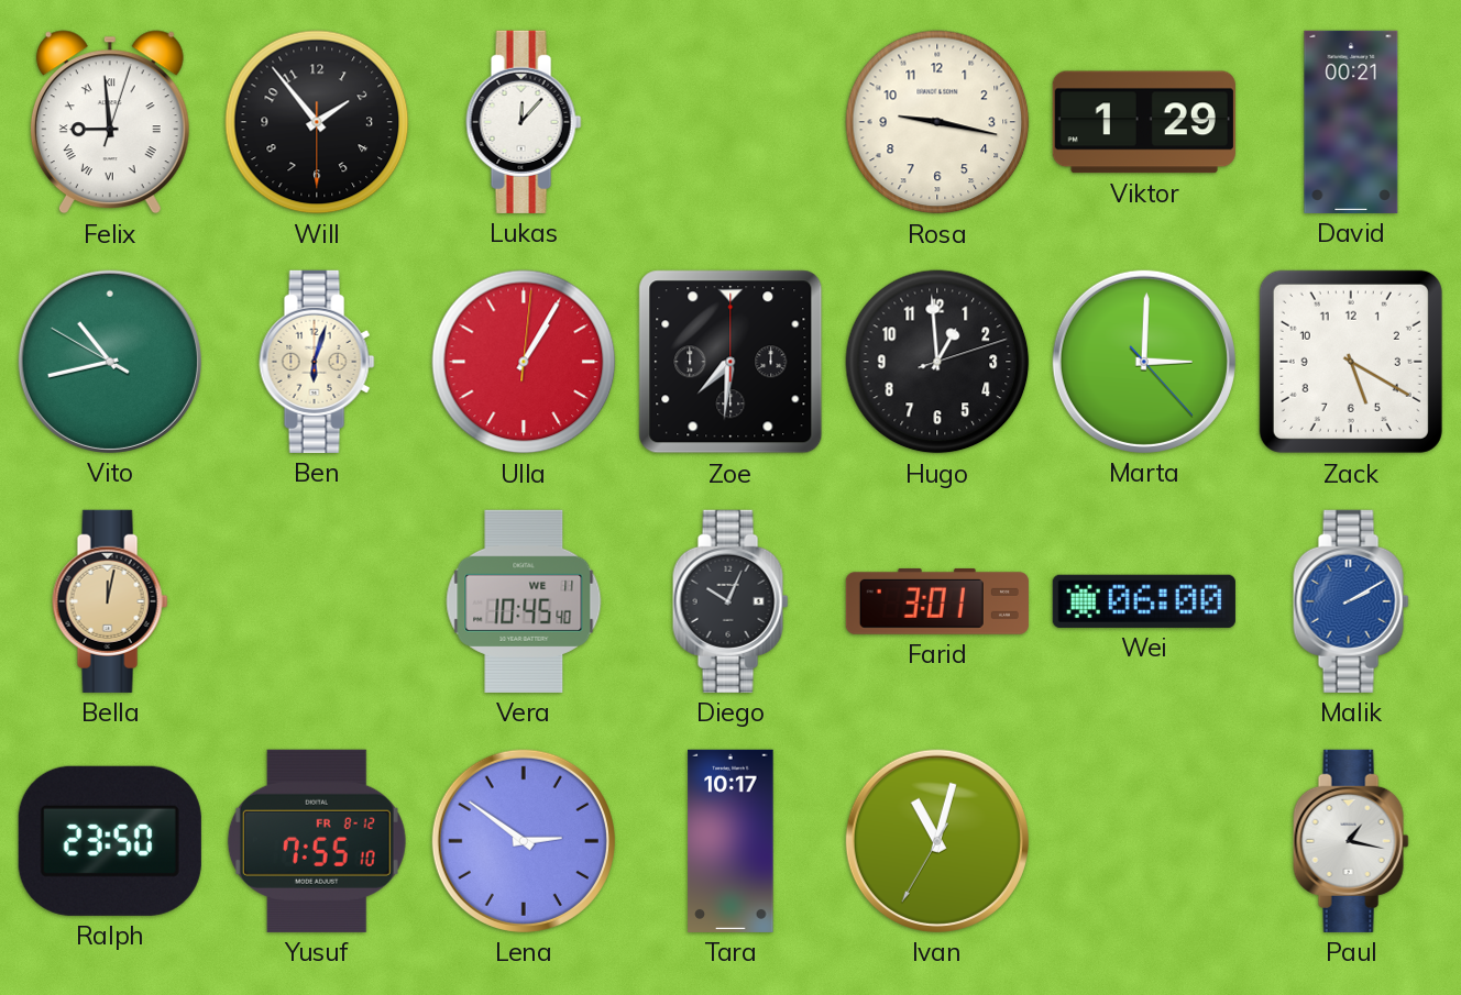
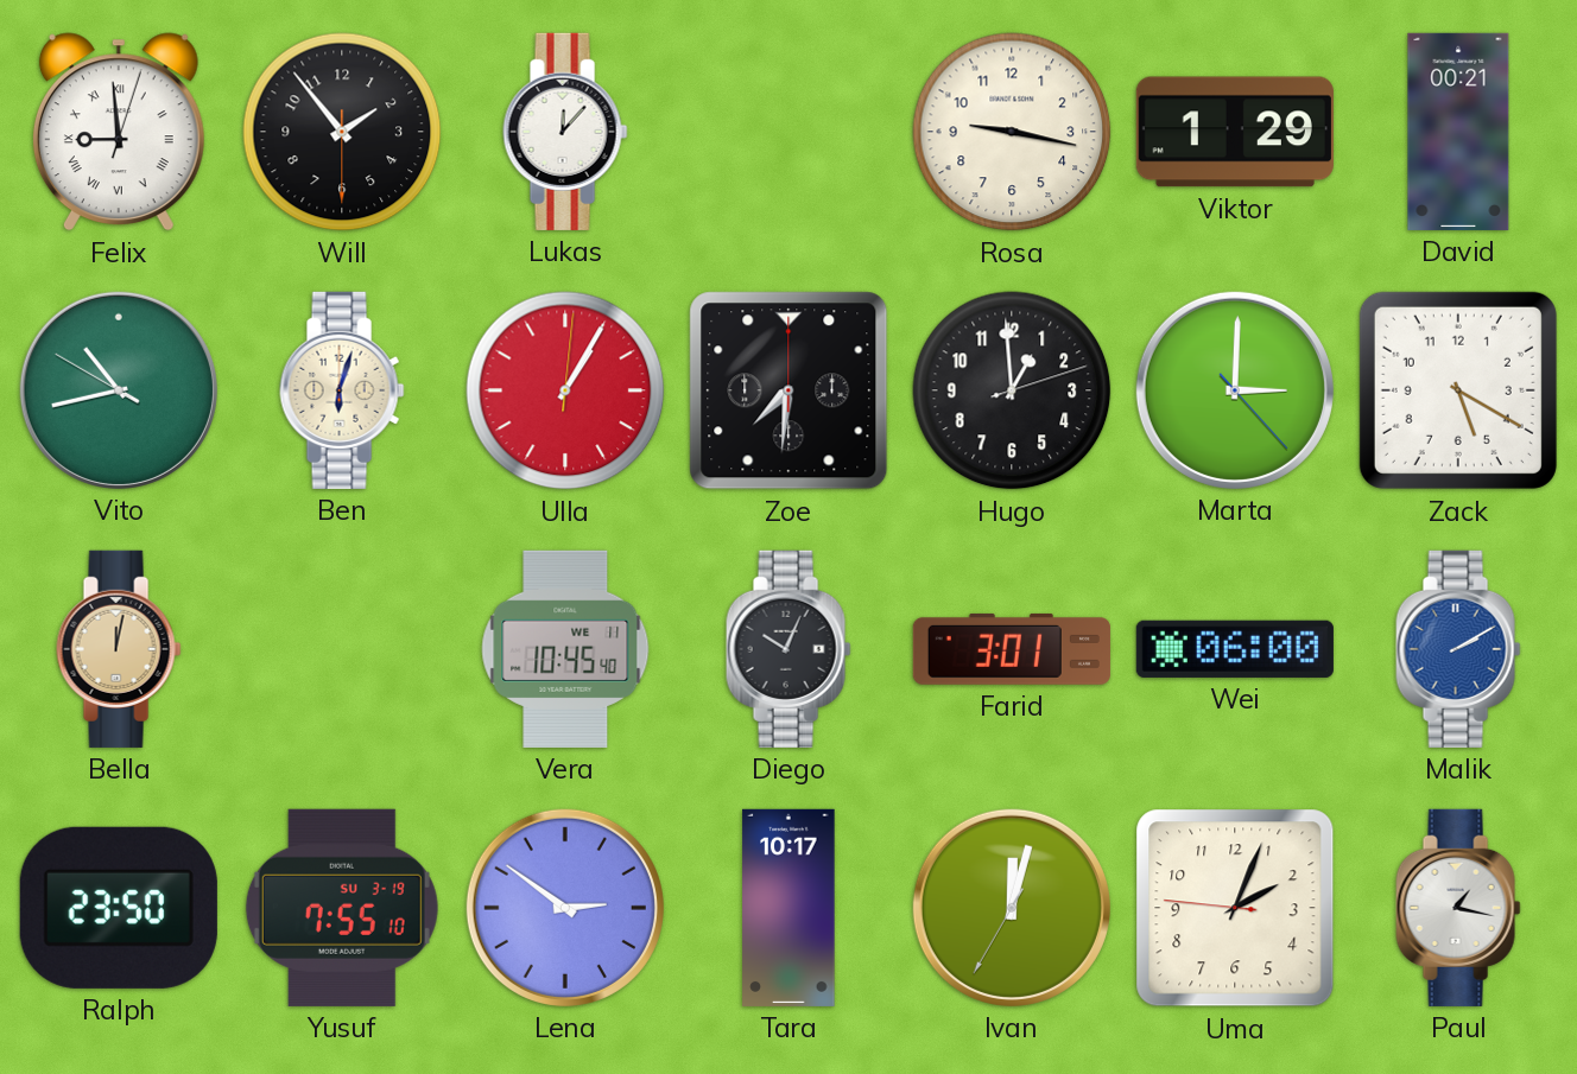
Yusuf date: FR 8-12 -> SU 3-19
Ivan: 11:02 -> 12:02
Uma: none -> 2:03
